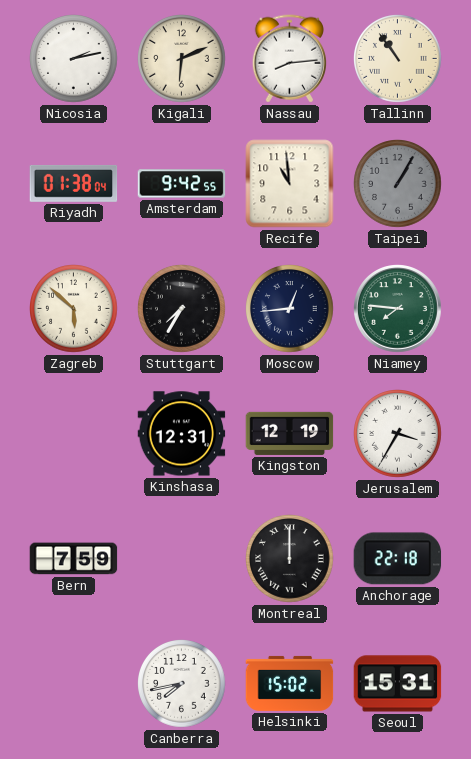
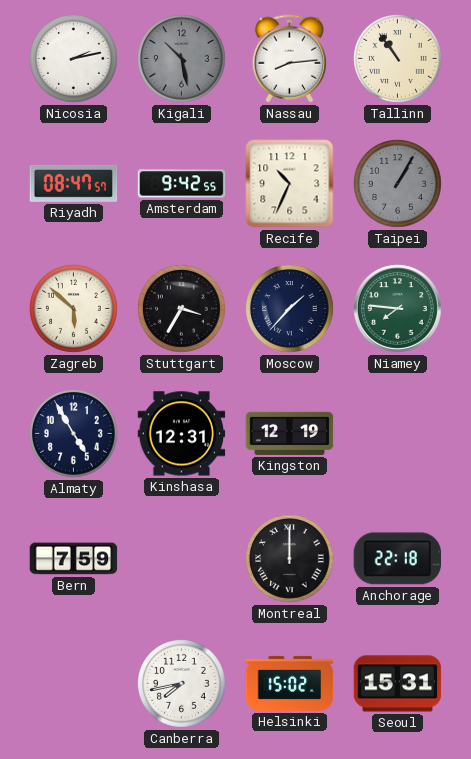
Kigali: 6:11 -> 10:28
Kigali dial: cream -> grey
Riyadh: 01:38 -> 08:47
Recife: 10:59 -> 10:34
Stuttgart: 7:35 -> 3:35
Moscow: 12:44 -> 1:37
Almaty: none -> 4:55
Jerusalem: 3:35 -> none
